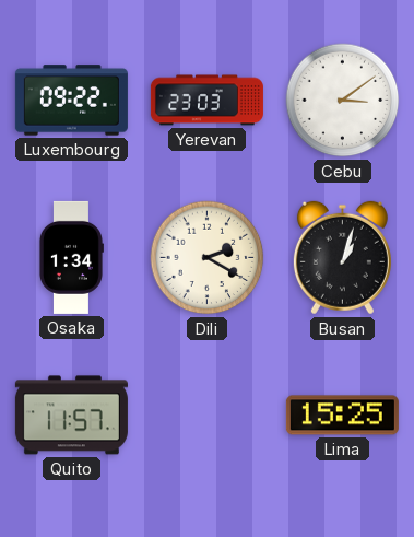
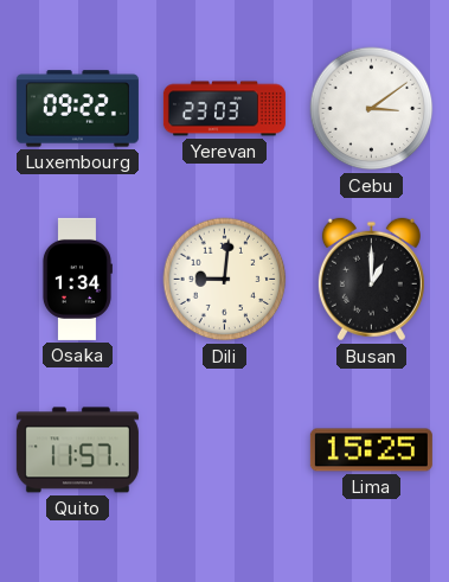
Dili: 2:20 -> 9:01
Busan: 1:03 -> 1:00
